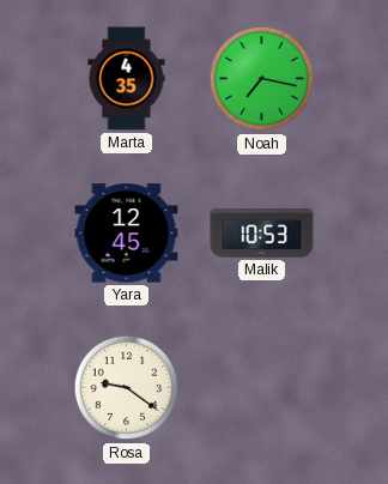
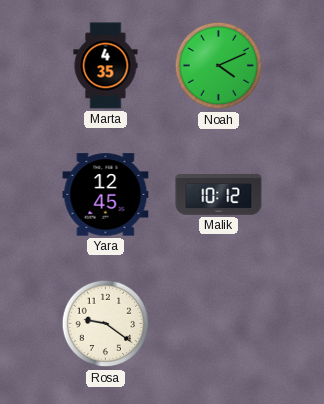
Noah: 7:17 -> 4:11
Malik: 10:53 -> 10:12
